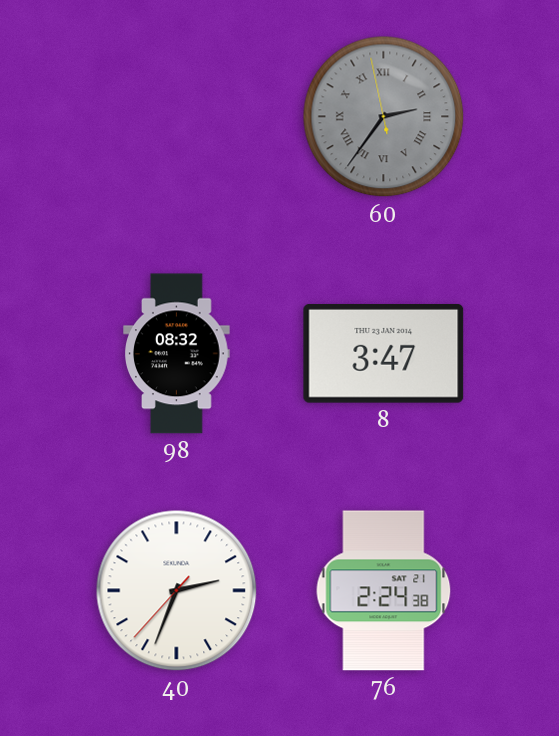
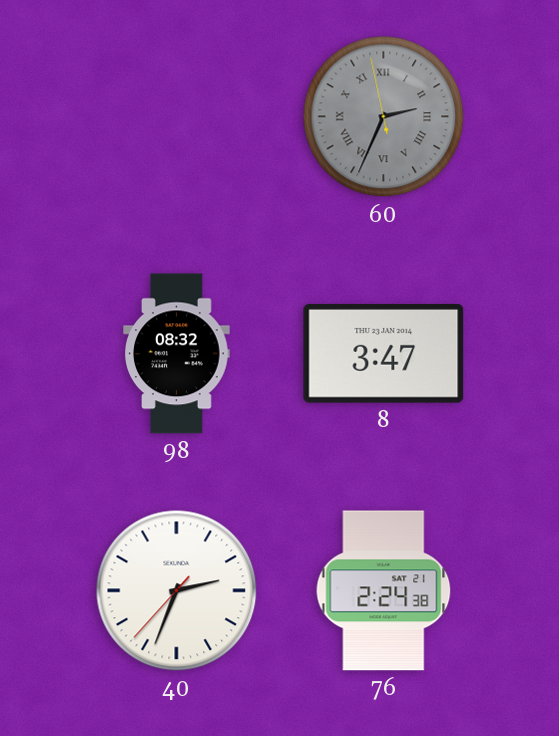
60: 2:35 -> 2:33
